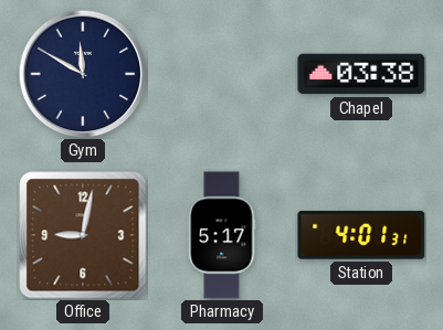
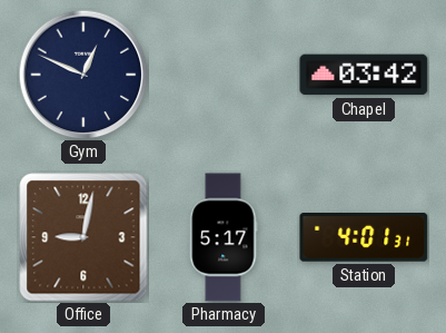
Gym: 11:50 -> 12:49
Chapel: 03:38 -> 03:42
